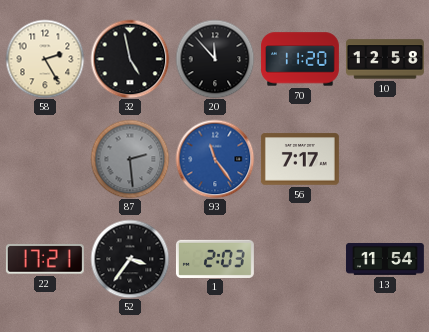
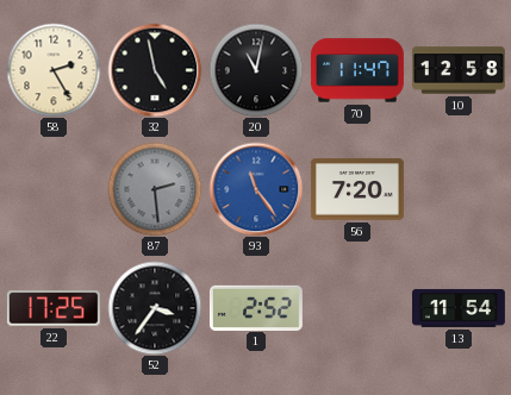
20: 11:53 -> 11:02
70: 11:20 -> 11:47
56: 7:17 -> 7:20
22: 17:21 -> 17:25
1: 2:03 -> 2:52
